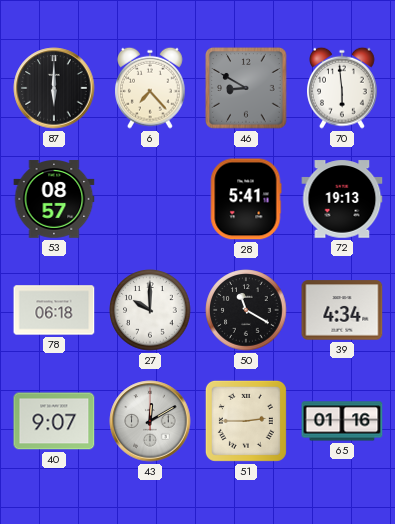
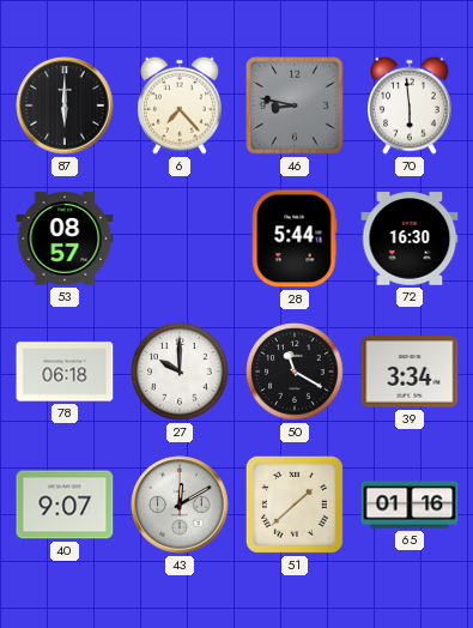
46: 8:50 -> 8:47
28: 5:41 -> 5:44
72: 19:13 -> 16:30
39: 4:34 -> 3:34
51: 2:45 -> 1:38
